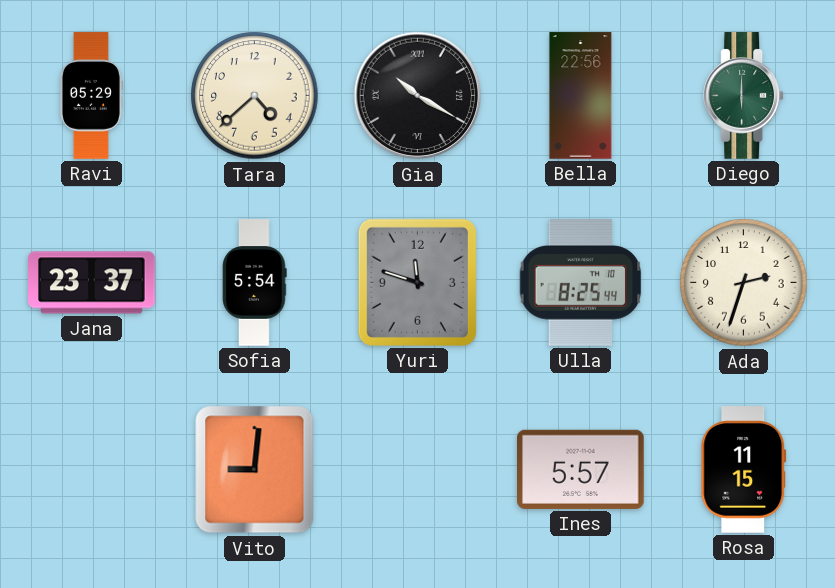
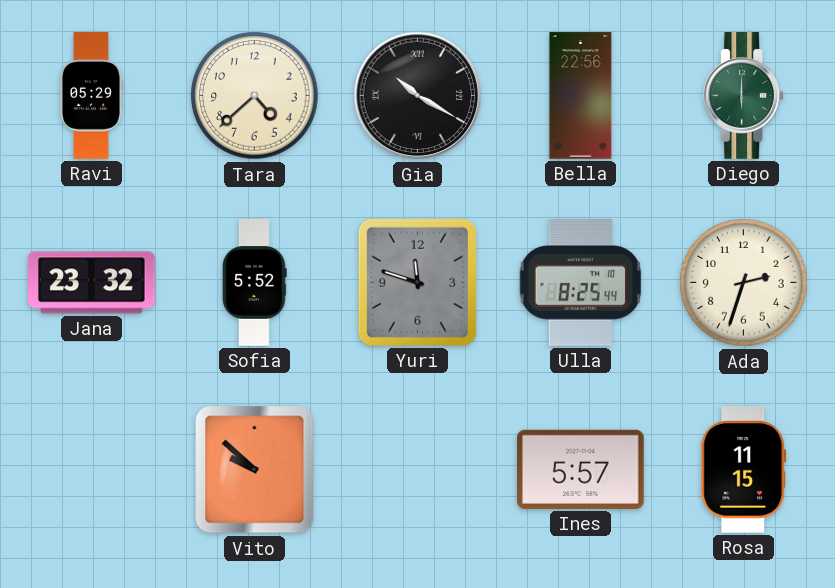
Jana: 23:37 -> 23:32
Sofia: 5:54 -> 5:52
Vito: 9:01 -> 9:52
